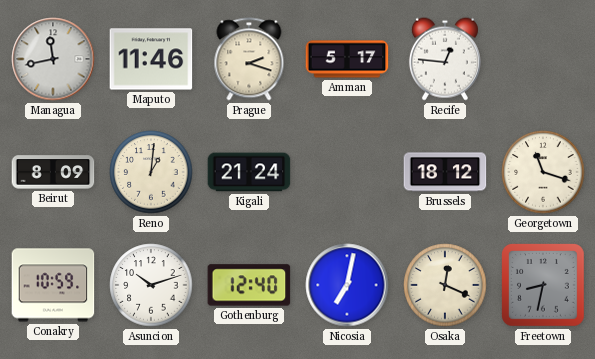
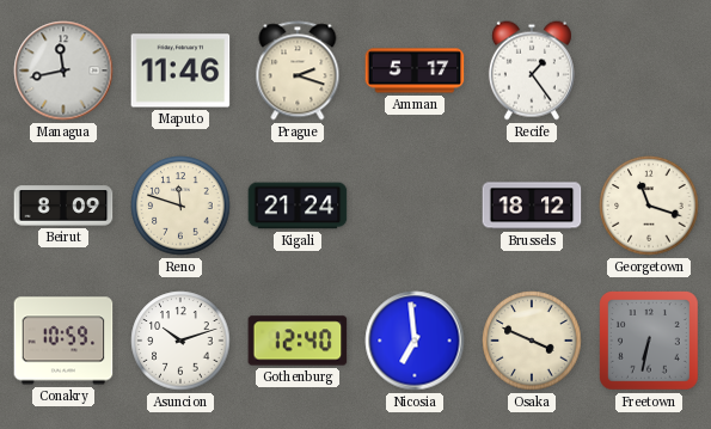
Recife: 12:46 -> 1:24
Reno: 1:01 -> 11:48
Nicosia: 7:02 -> 6:59
Osaka: 12:19 -> 3:49
Freetown: 8:32 -> 6:32
